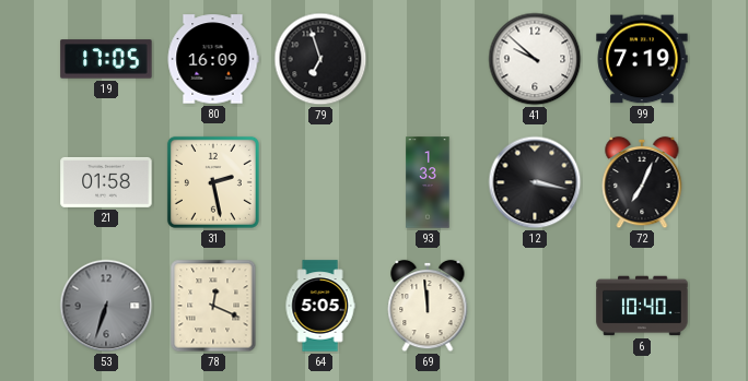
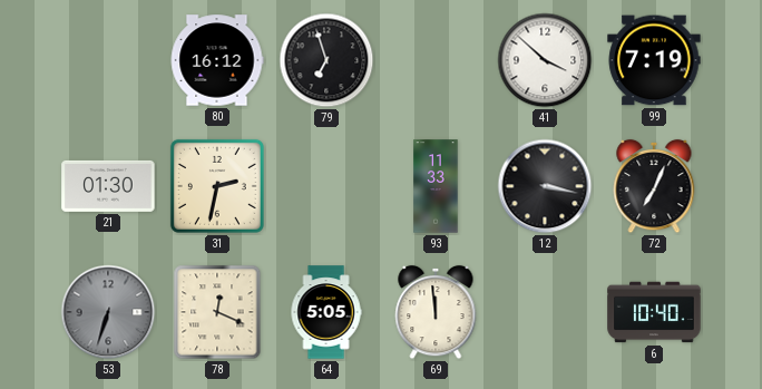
19: 17:05 -> none
80: 16:09 -> 16:12
41: 9:52 -> 3:52
21: 01:58 -> 01:30
31: 2:28 -> 2:32
93: 1:33 -> 11:33
